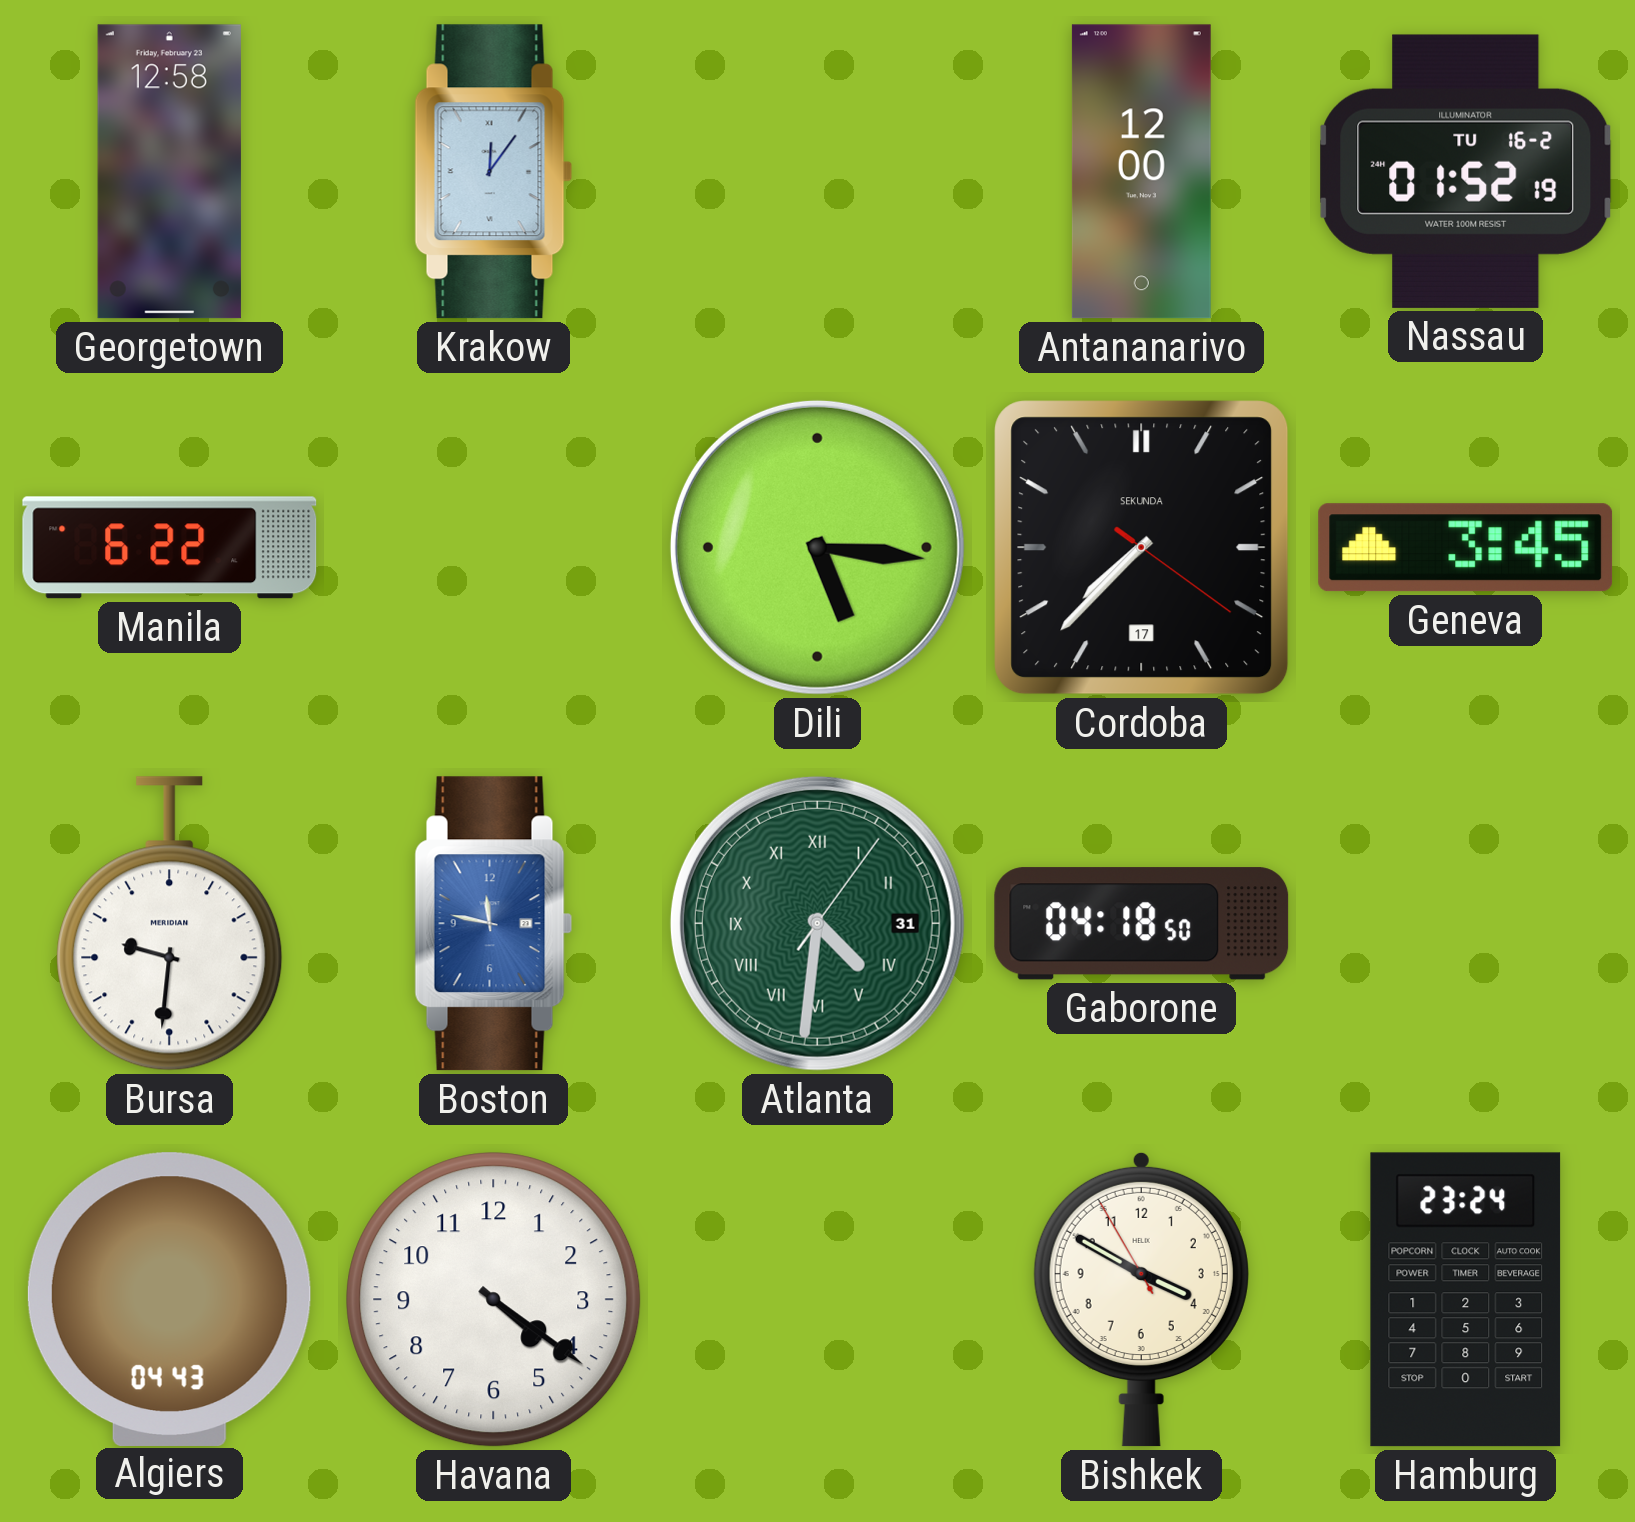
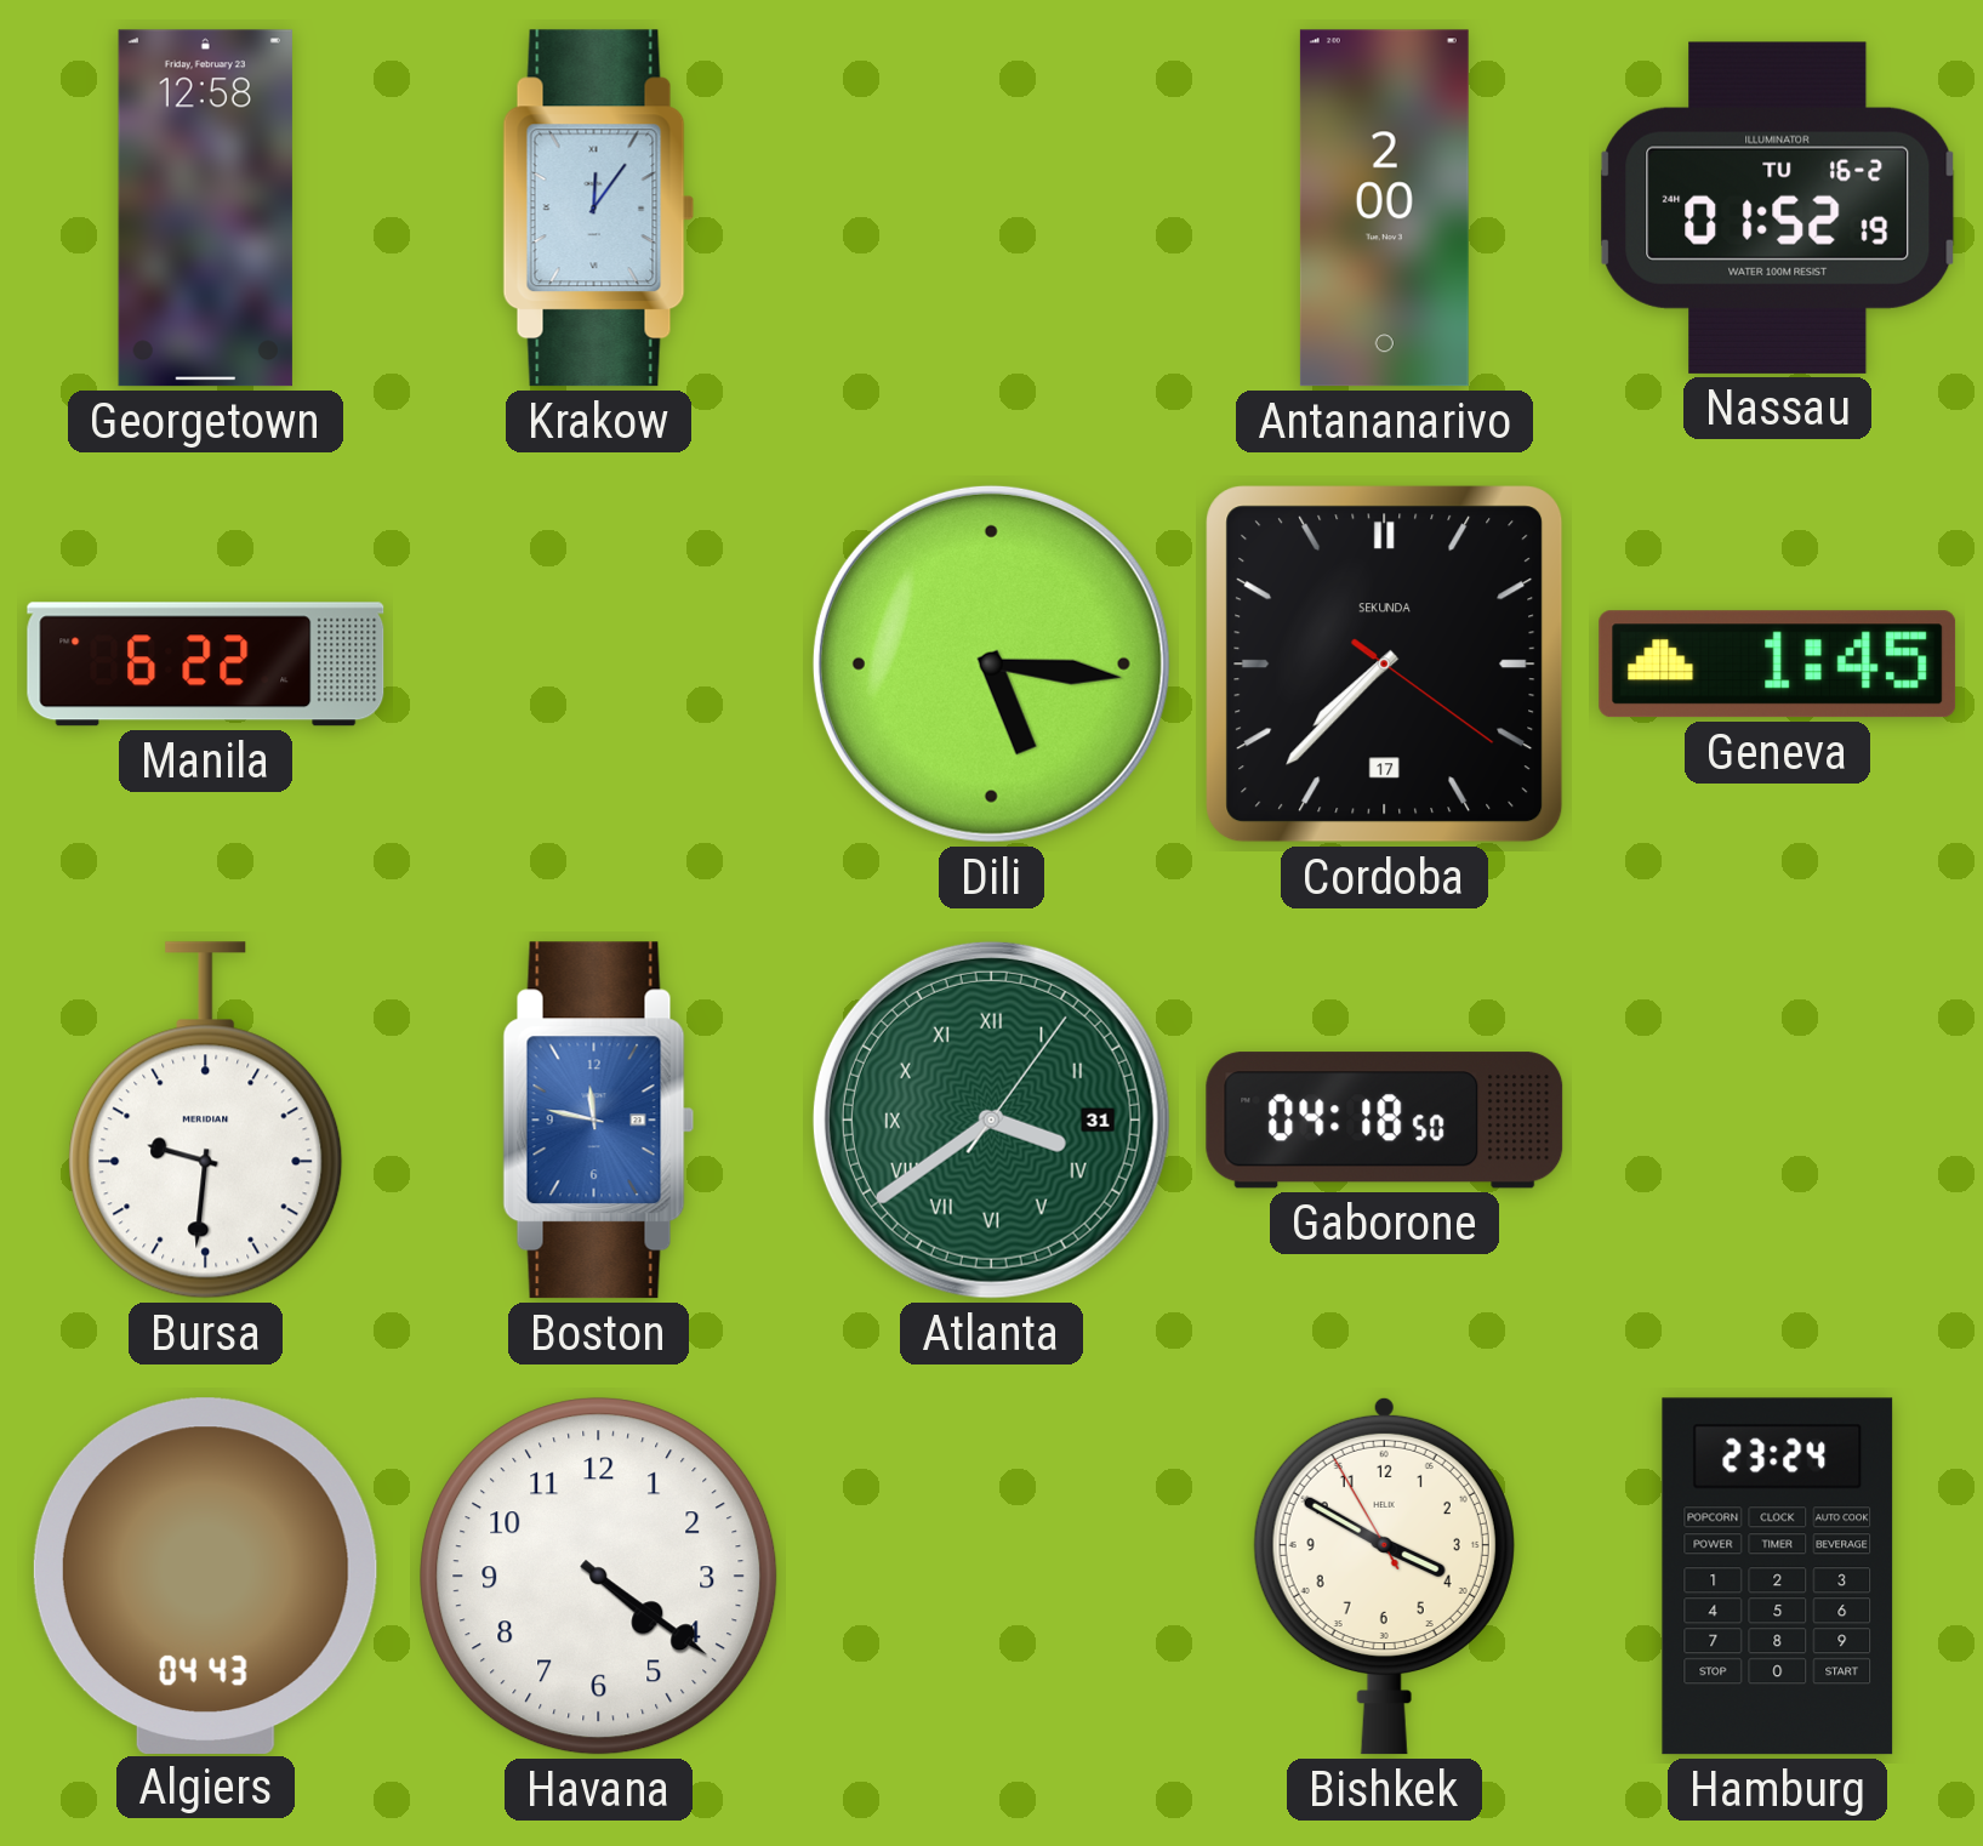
Antananarivo: 12:00 -> 2:00
Geneva: 3:45 -> 1:45
Atlanta: 4:31 -> 3:39
